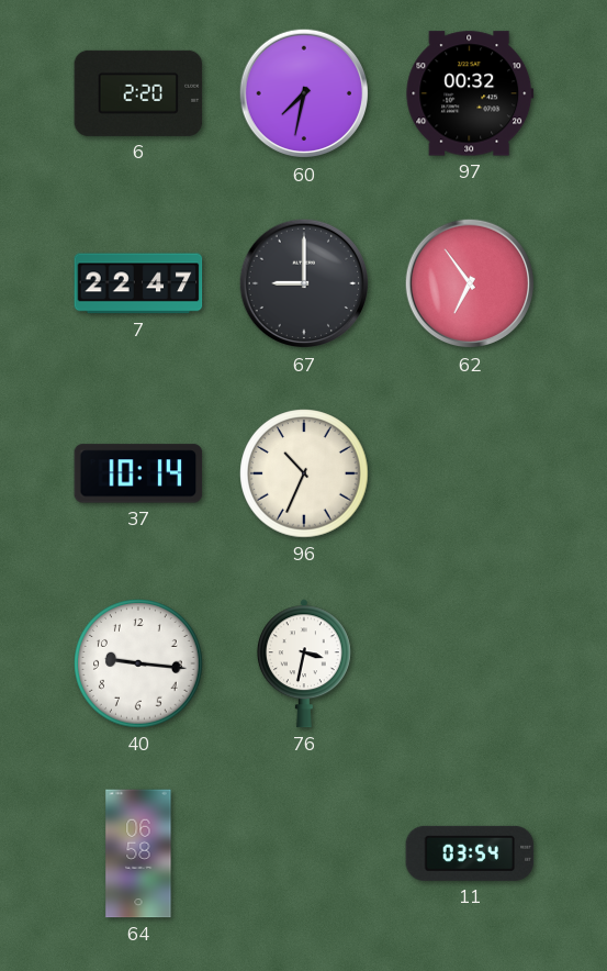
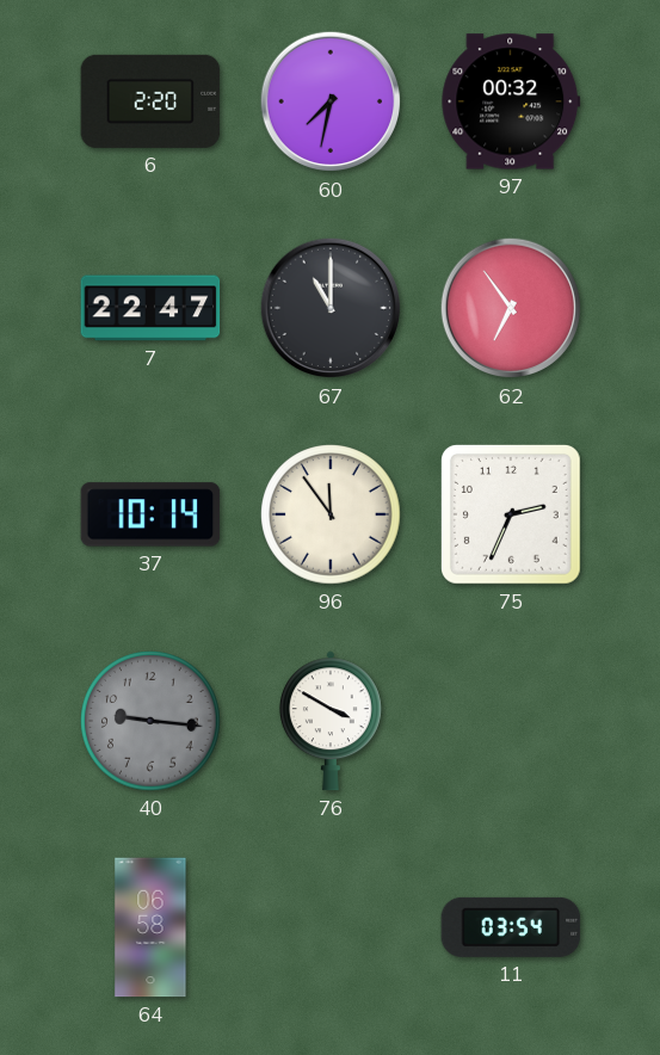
67: 9:00 -> 11:00
96: 10:34 -> 11:54
75: none -> 2:34
40 dial: white -> grey
76: 3:32 -> 3:50
